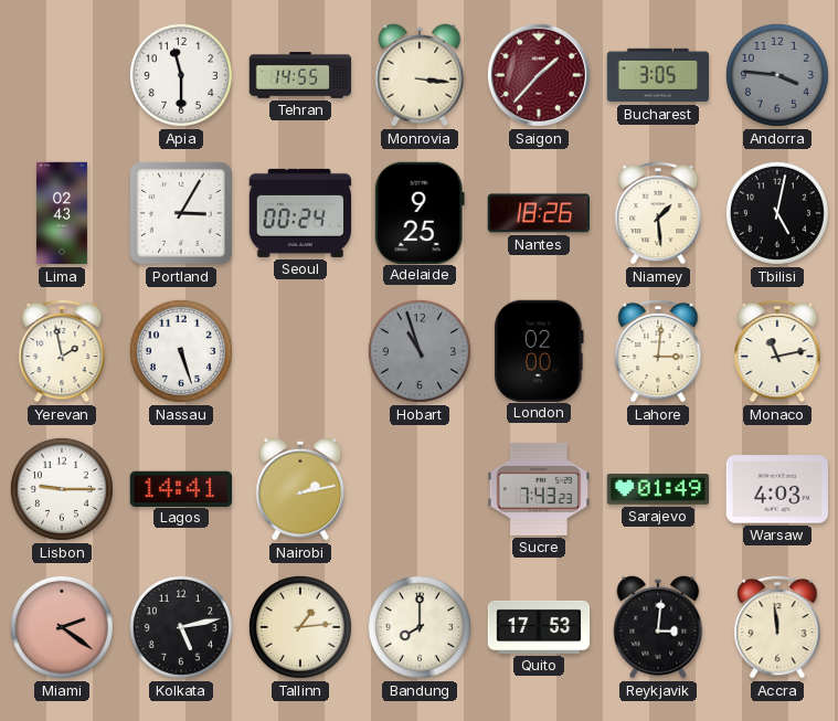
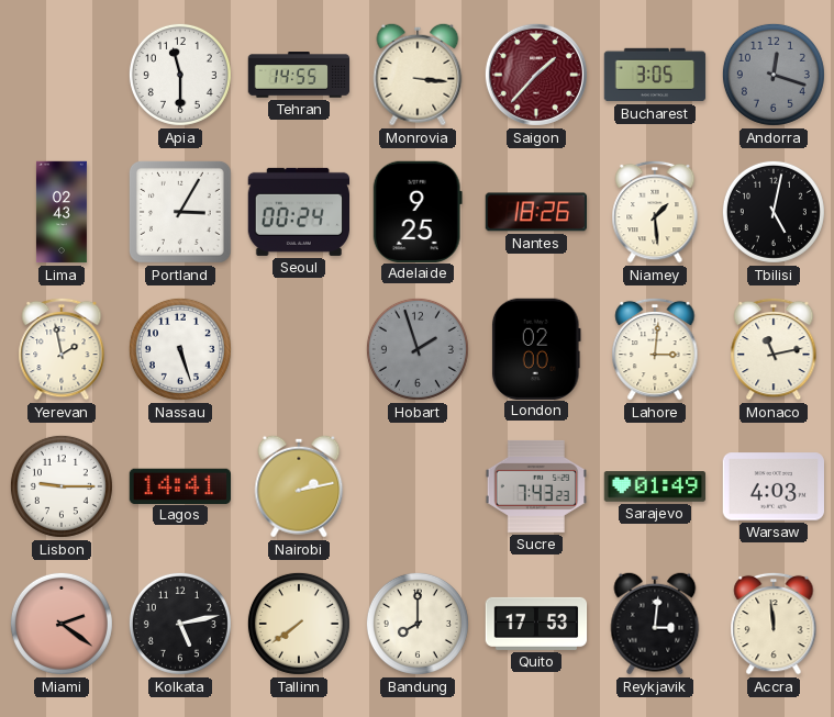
Andorra: 3:46 -> 12:18
Hobart: 10:57 -> 1:57
Tallinn: 1:14 -> 7:39
